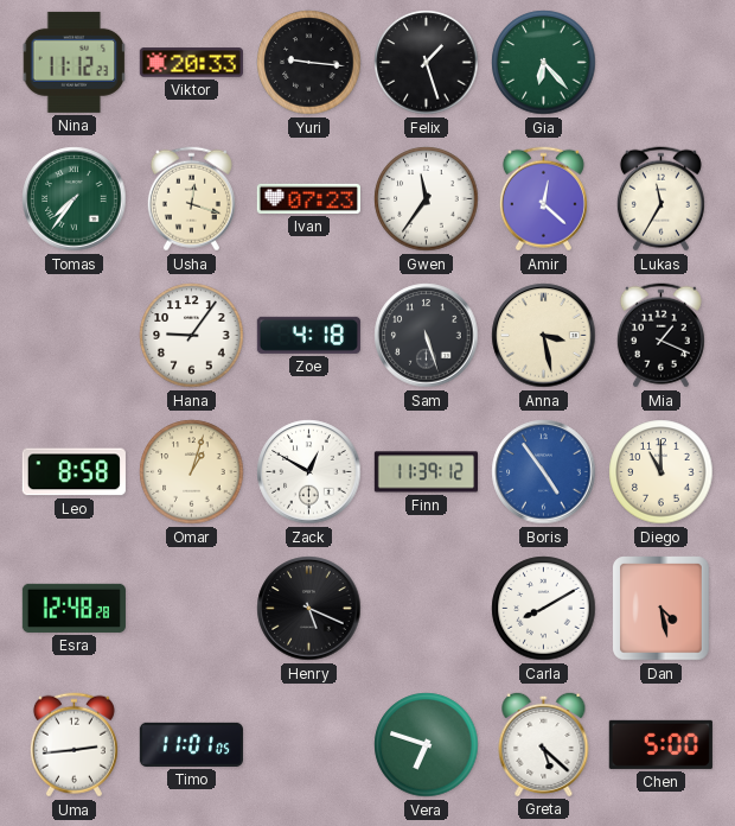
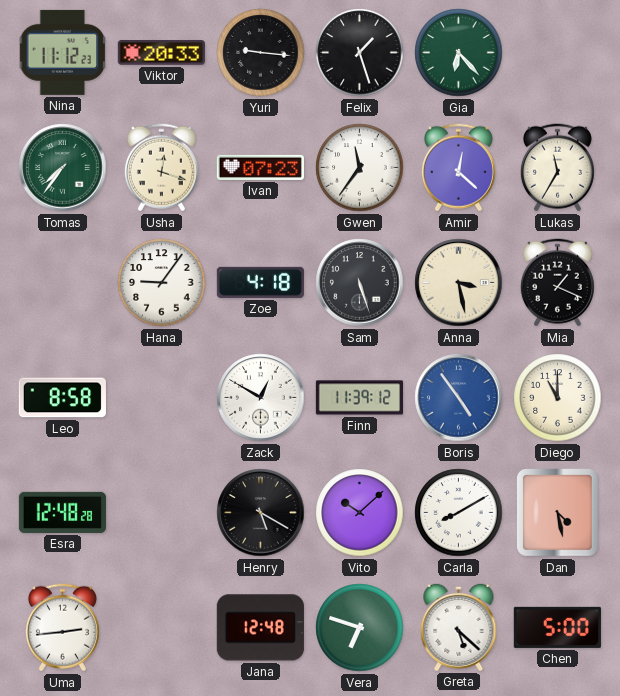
Omar: 1:03 -> none
Henry: 5:19 -> 5:20
Vito: none -> 10:08
Timo: 11:01 -> none
Jana: none -> 12:48
